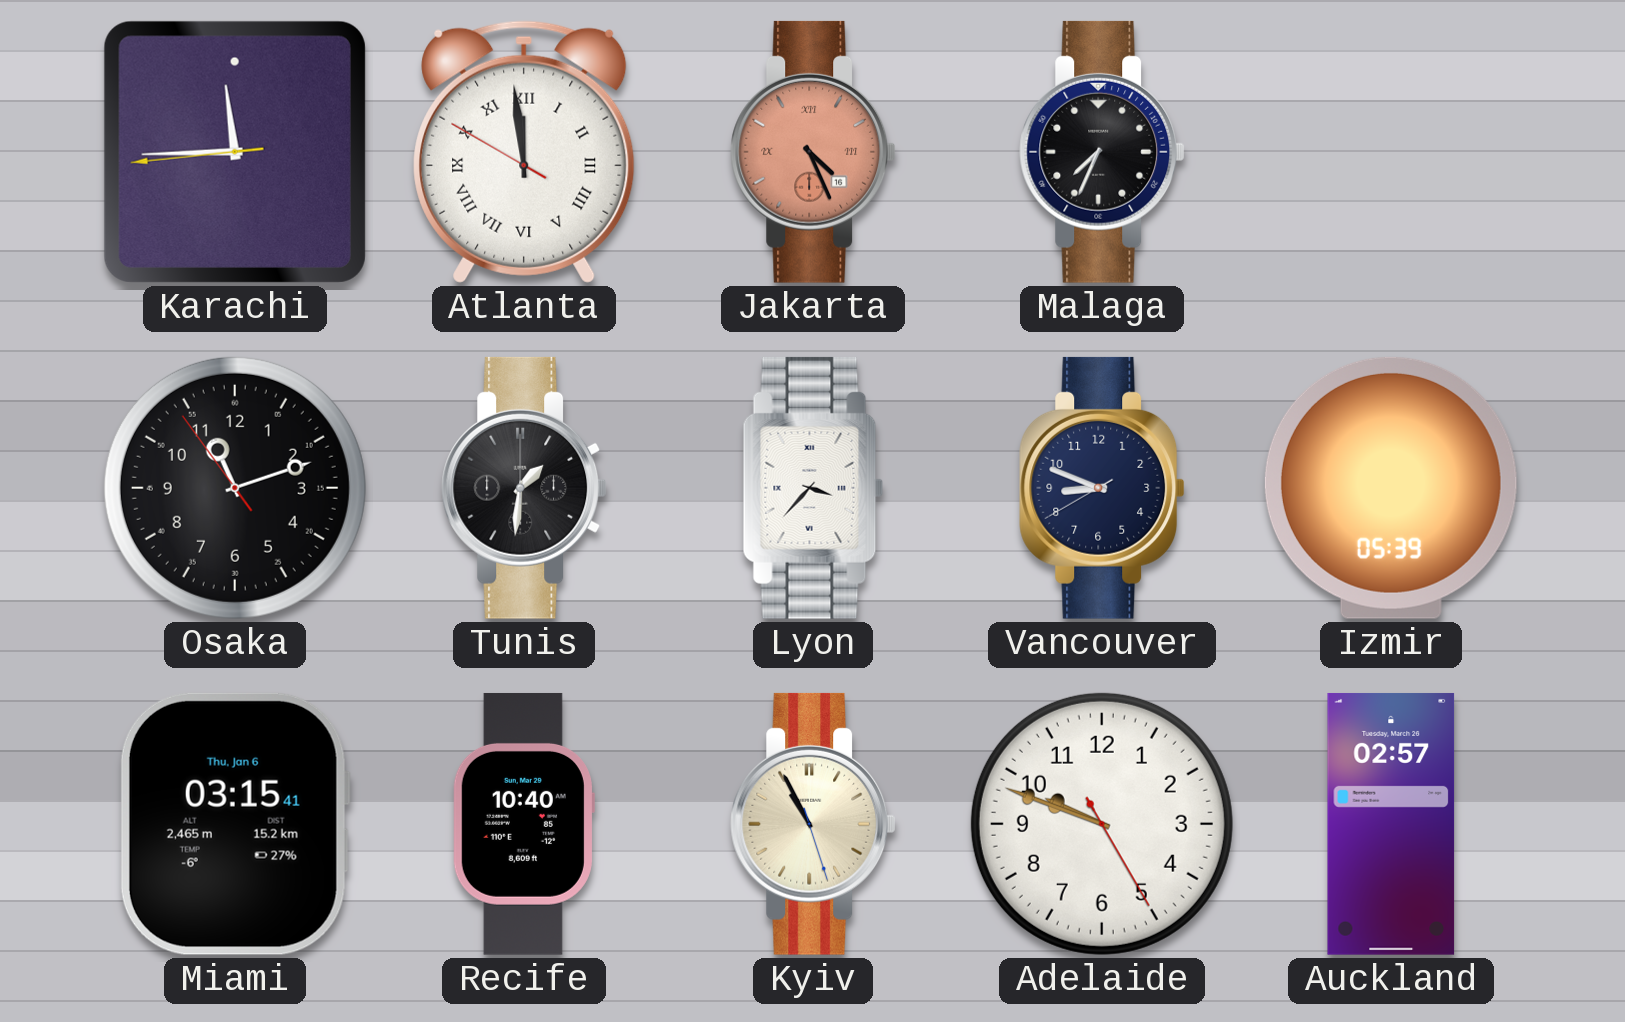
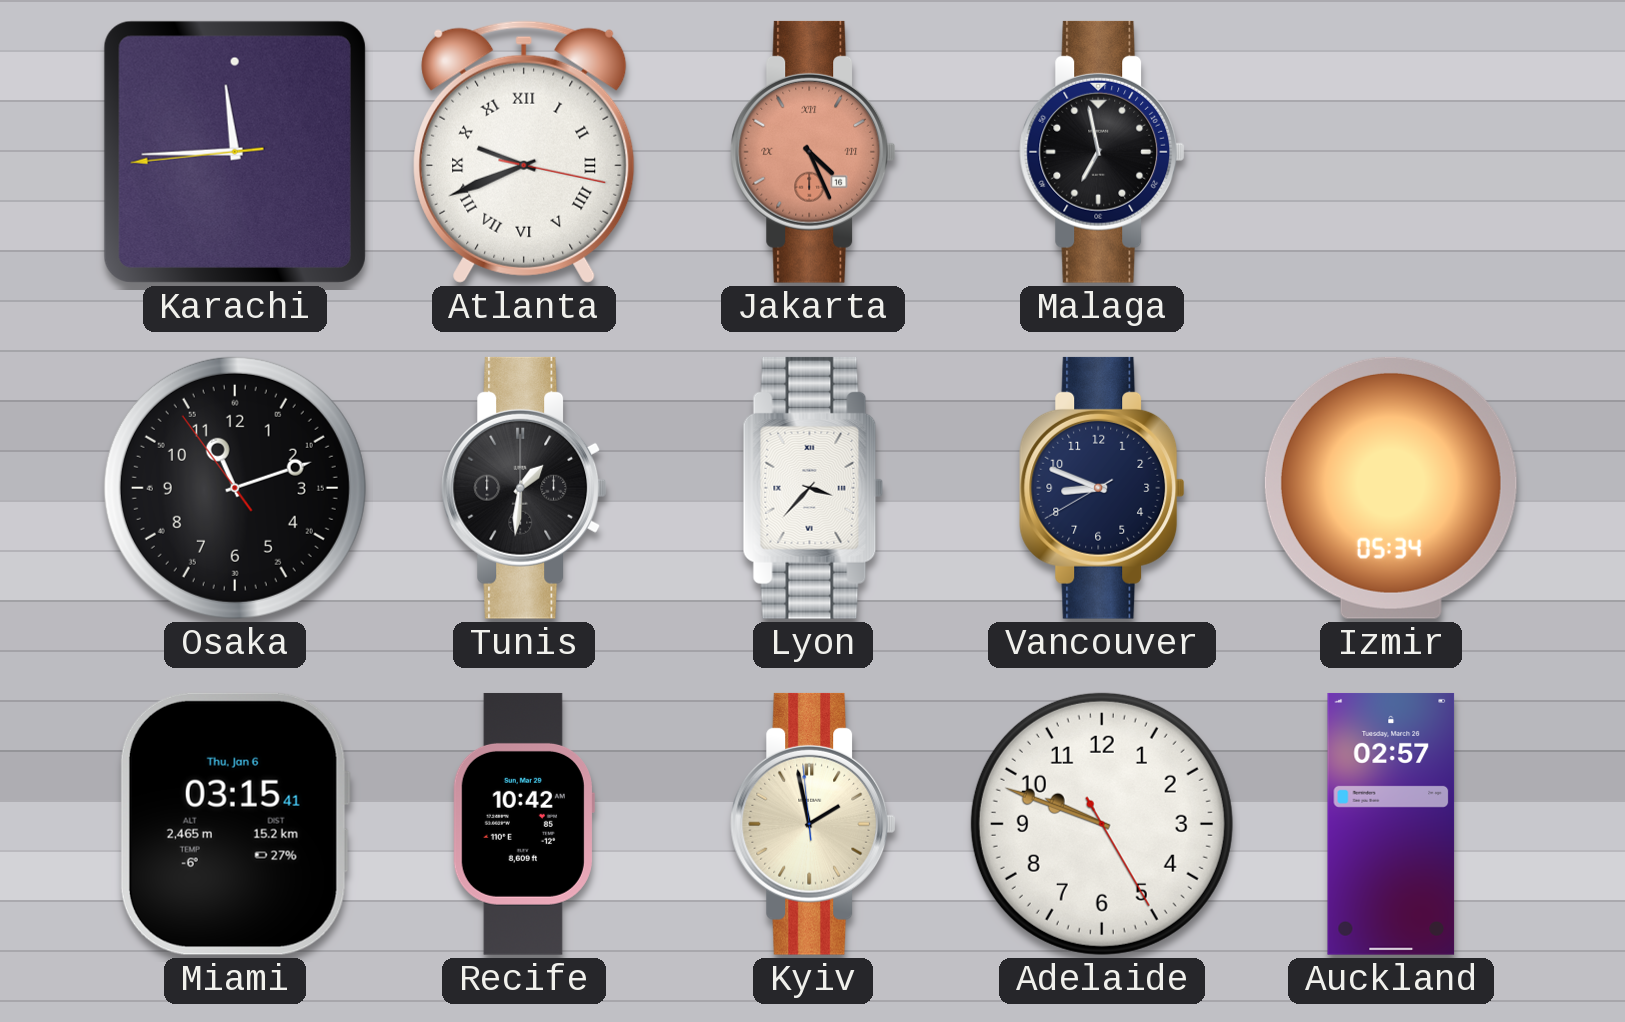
Atlanta: 11:58 -> 9:41
Malaga: 7:34 -> 6:58
Izmir: 05:39 -> 05:34
Recife: 10:40 -> 10:42
Kyiv: 10:55 -> 1:57
